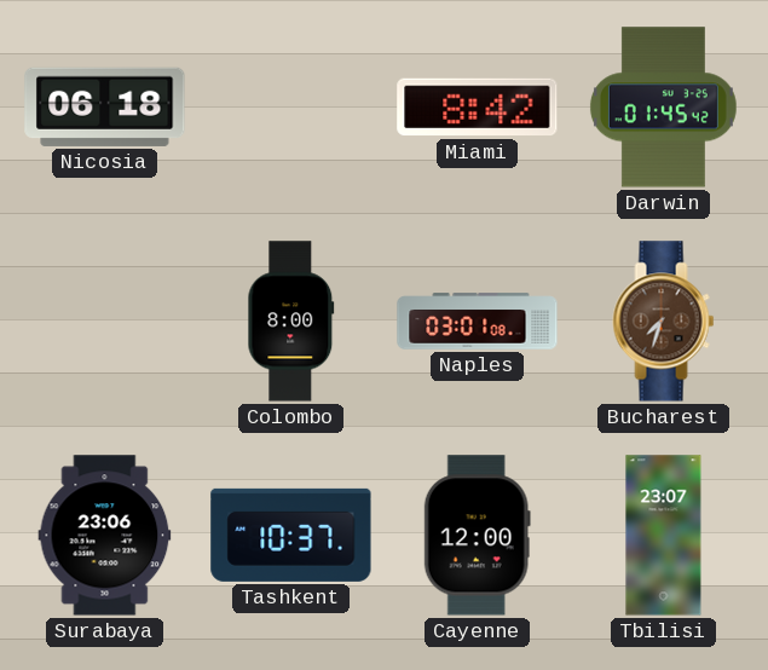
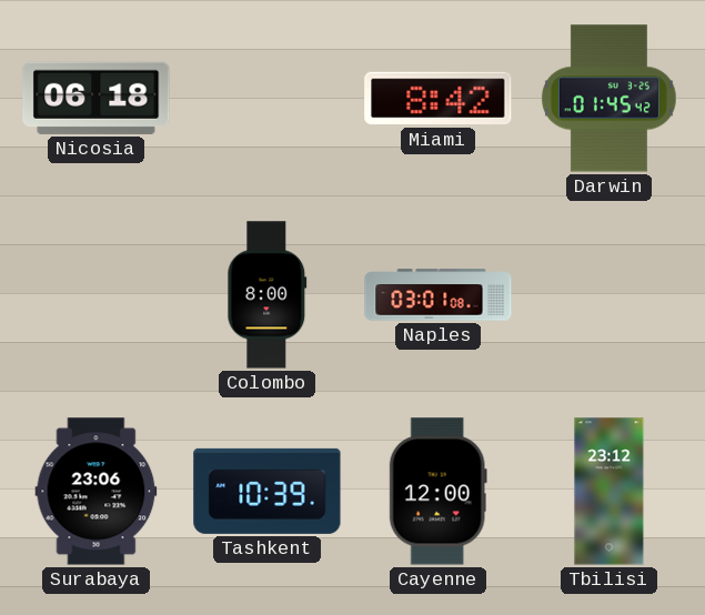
Bucharest: 7:33 -> none
Tashkent: 10:37 -> 10:39
Tbilisi: 23:07 -> 23:12
